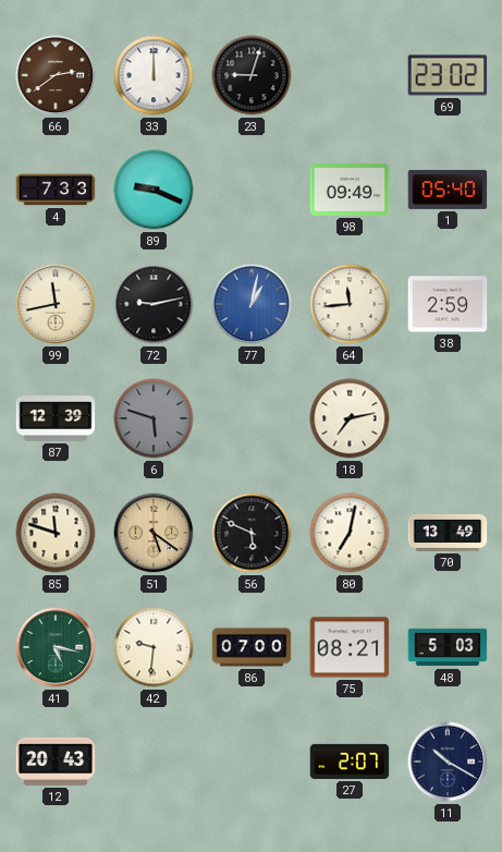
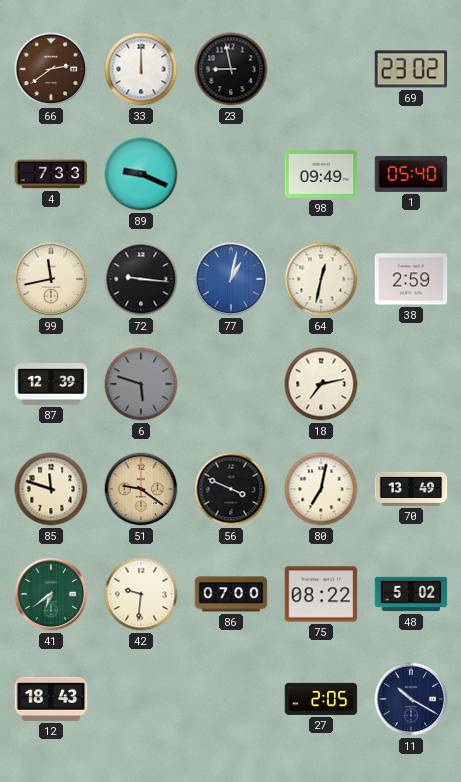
23: 9:03 -> 8:58
72: 9:13 -> 9:16
64: 11:44 -> 12:32
51: 5:21 -> 9:21
56: 5:49 -> 3:49
41: 5:17 -> 6:39
75: 08:21 -> 08:22
48: 5:03 -> 5:02
12: 20:43 -> 18:43
27: 2:07 -> 2:05
